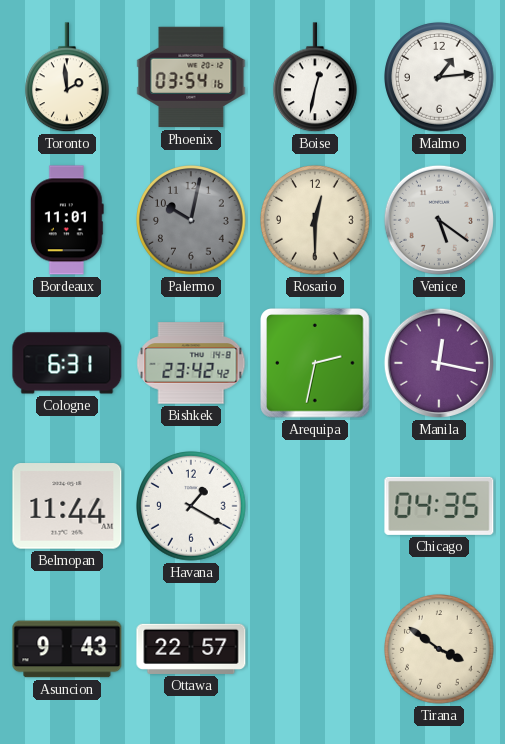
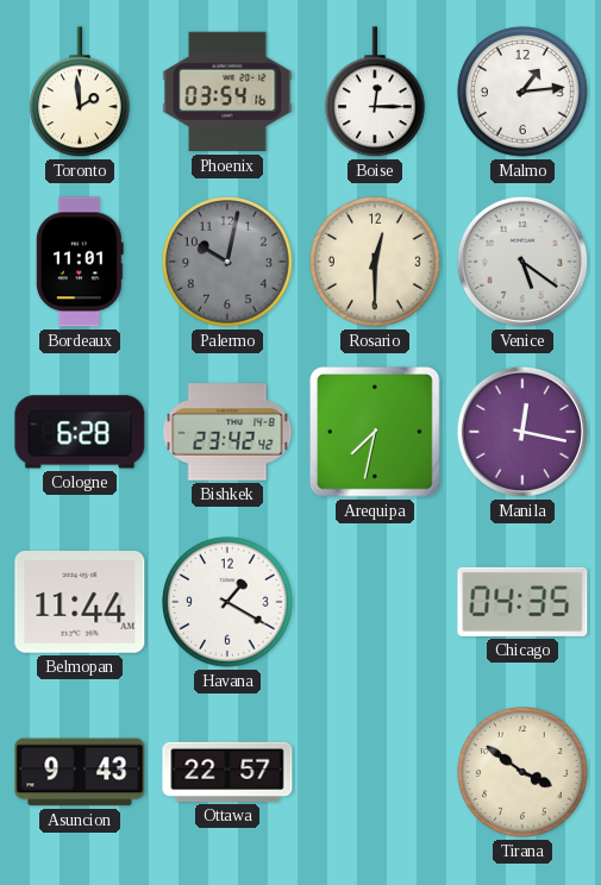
Boise: 12:32 -> 12:15
Cologne: 6:31 -> 6:28
Arequipa: 2:32 -> 7:32
